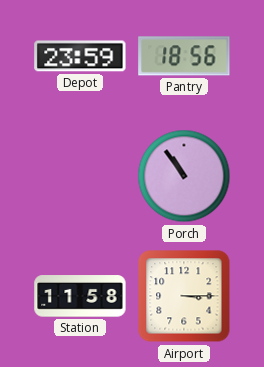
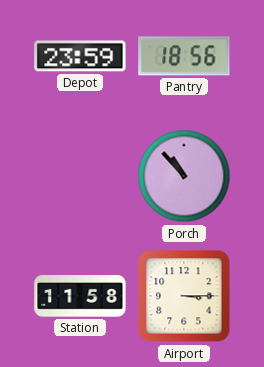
Porch: 10:54 -> 10:53
